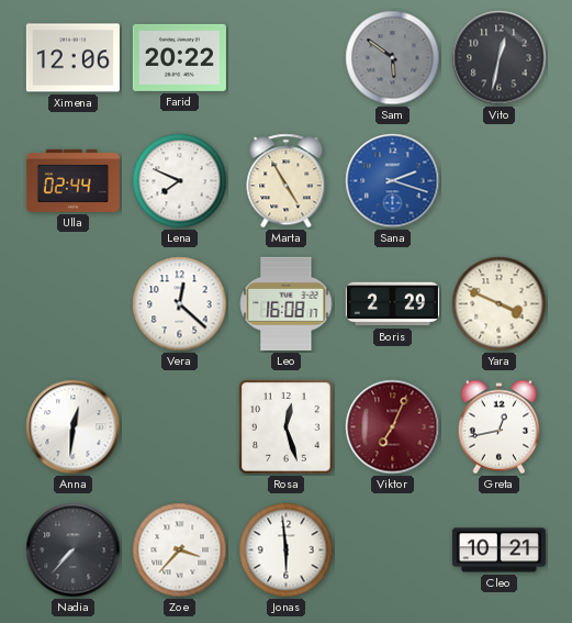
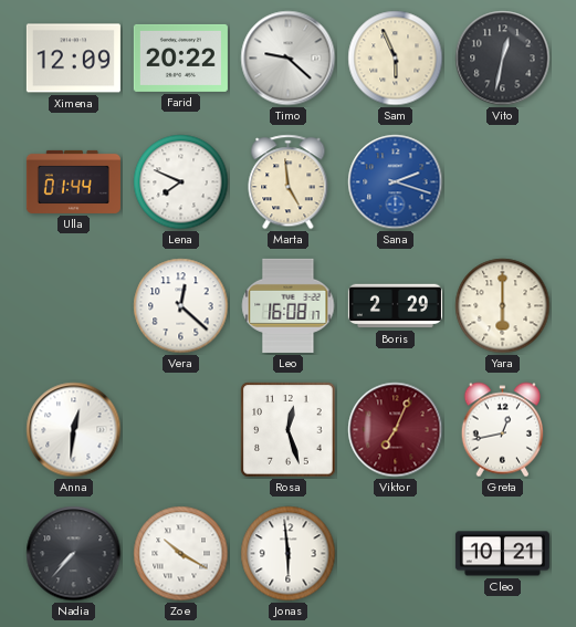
Ximena: 12:06 -> 12:09
Timo: none -> 9:22
Sam: 5:51 -> 5:56
Sam dial: grey -> cream
Ulla: 02:44 -> 01:44
Marta: 4:55 -> 4:59
Yara: 3:49 -> 6:00
Zoe: 3:37 -> 10:20
